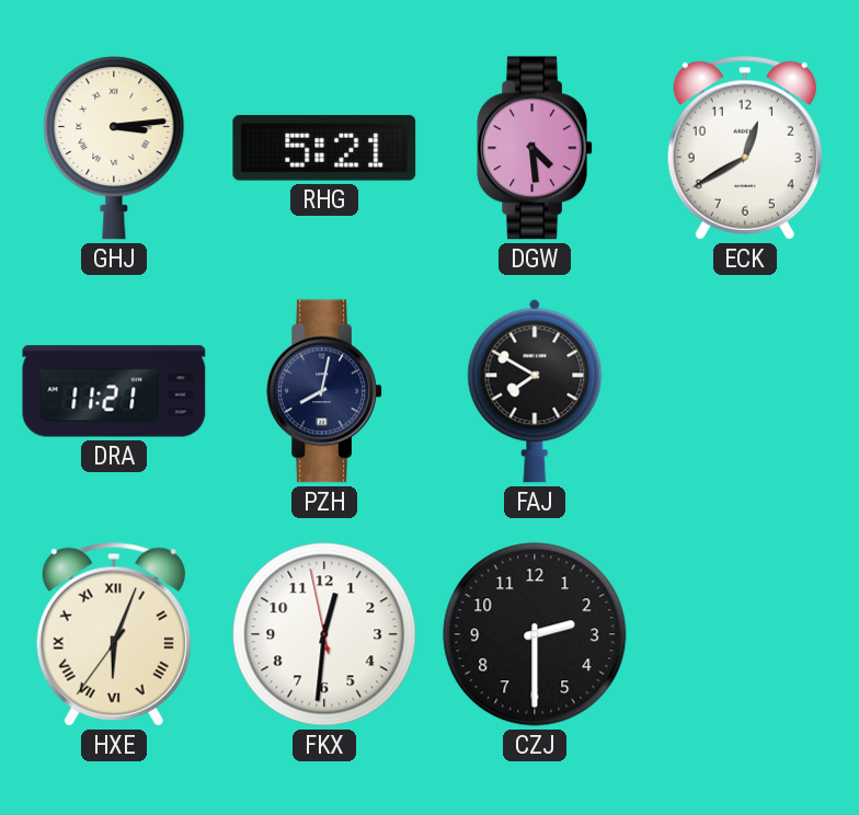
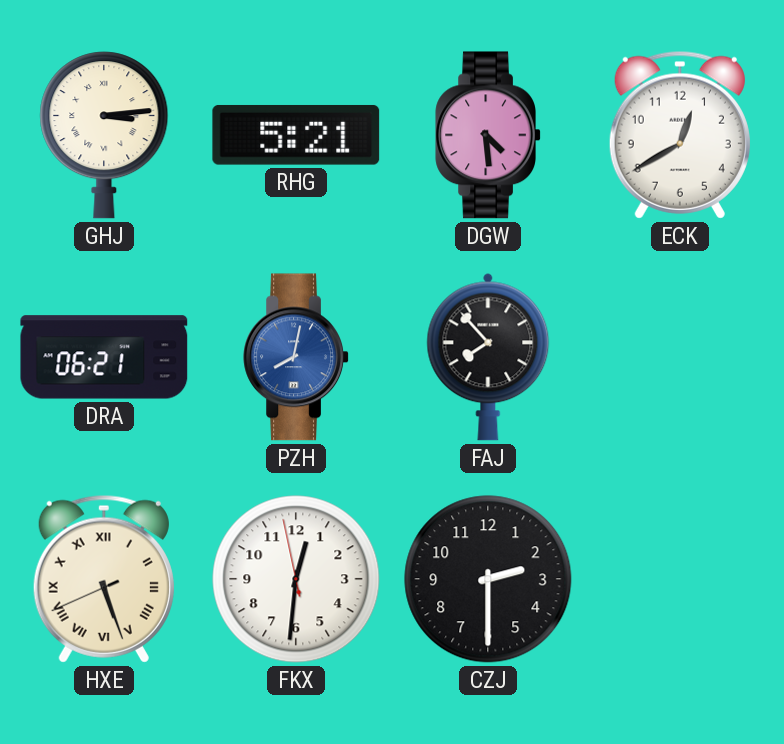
DRA: 11:21 -> 06:21
PZH dial: navy -> blue
FAJ: 7:50 -> 7:53
HXE: 6:03 -> 5:26
